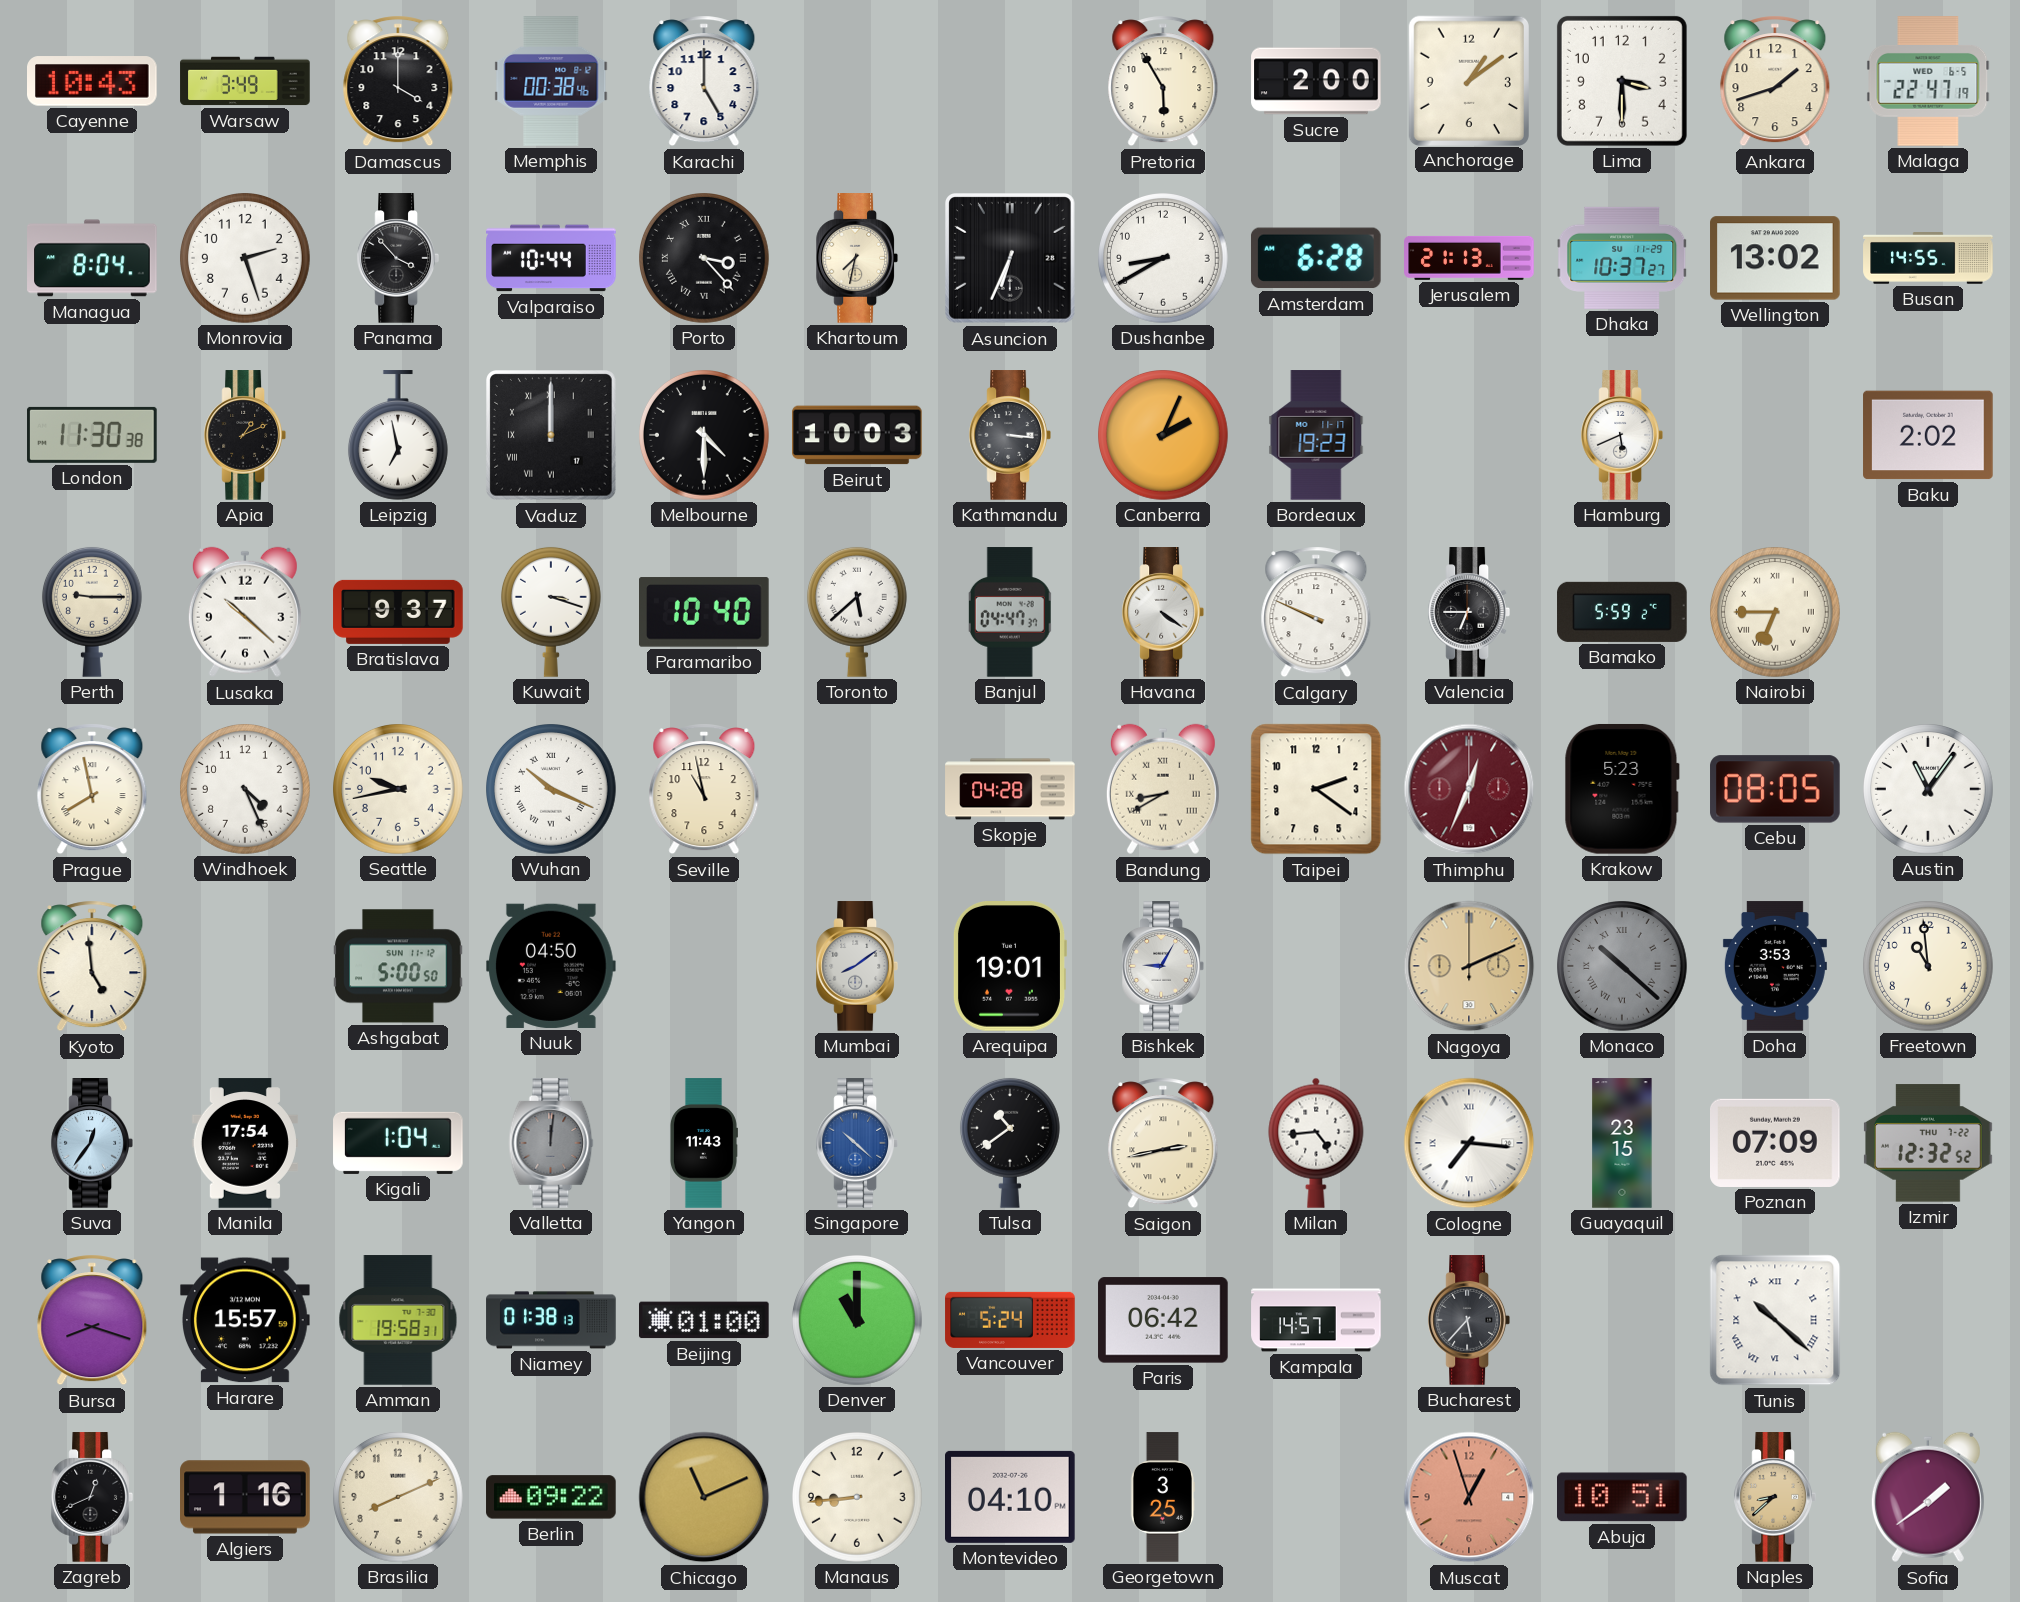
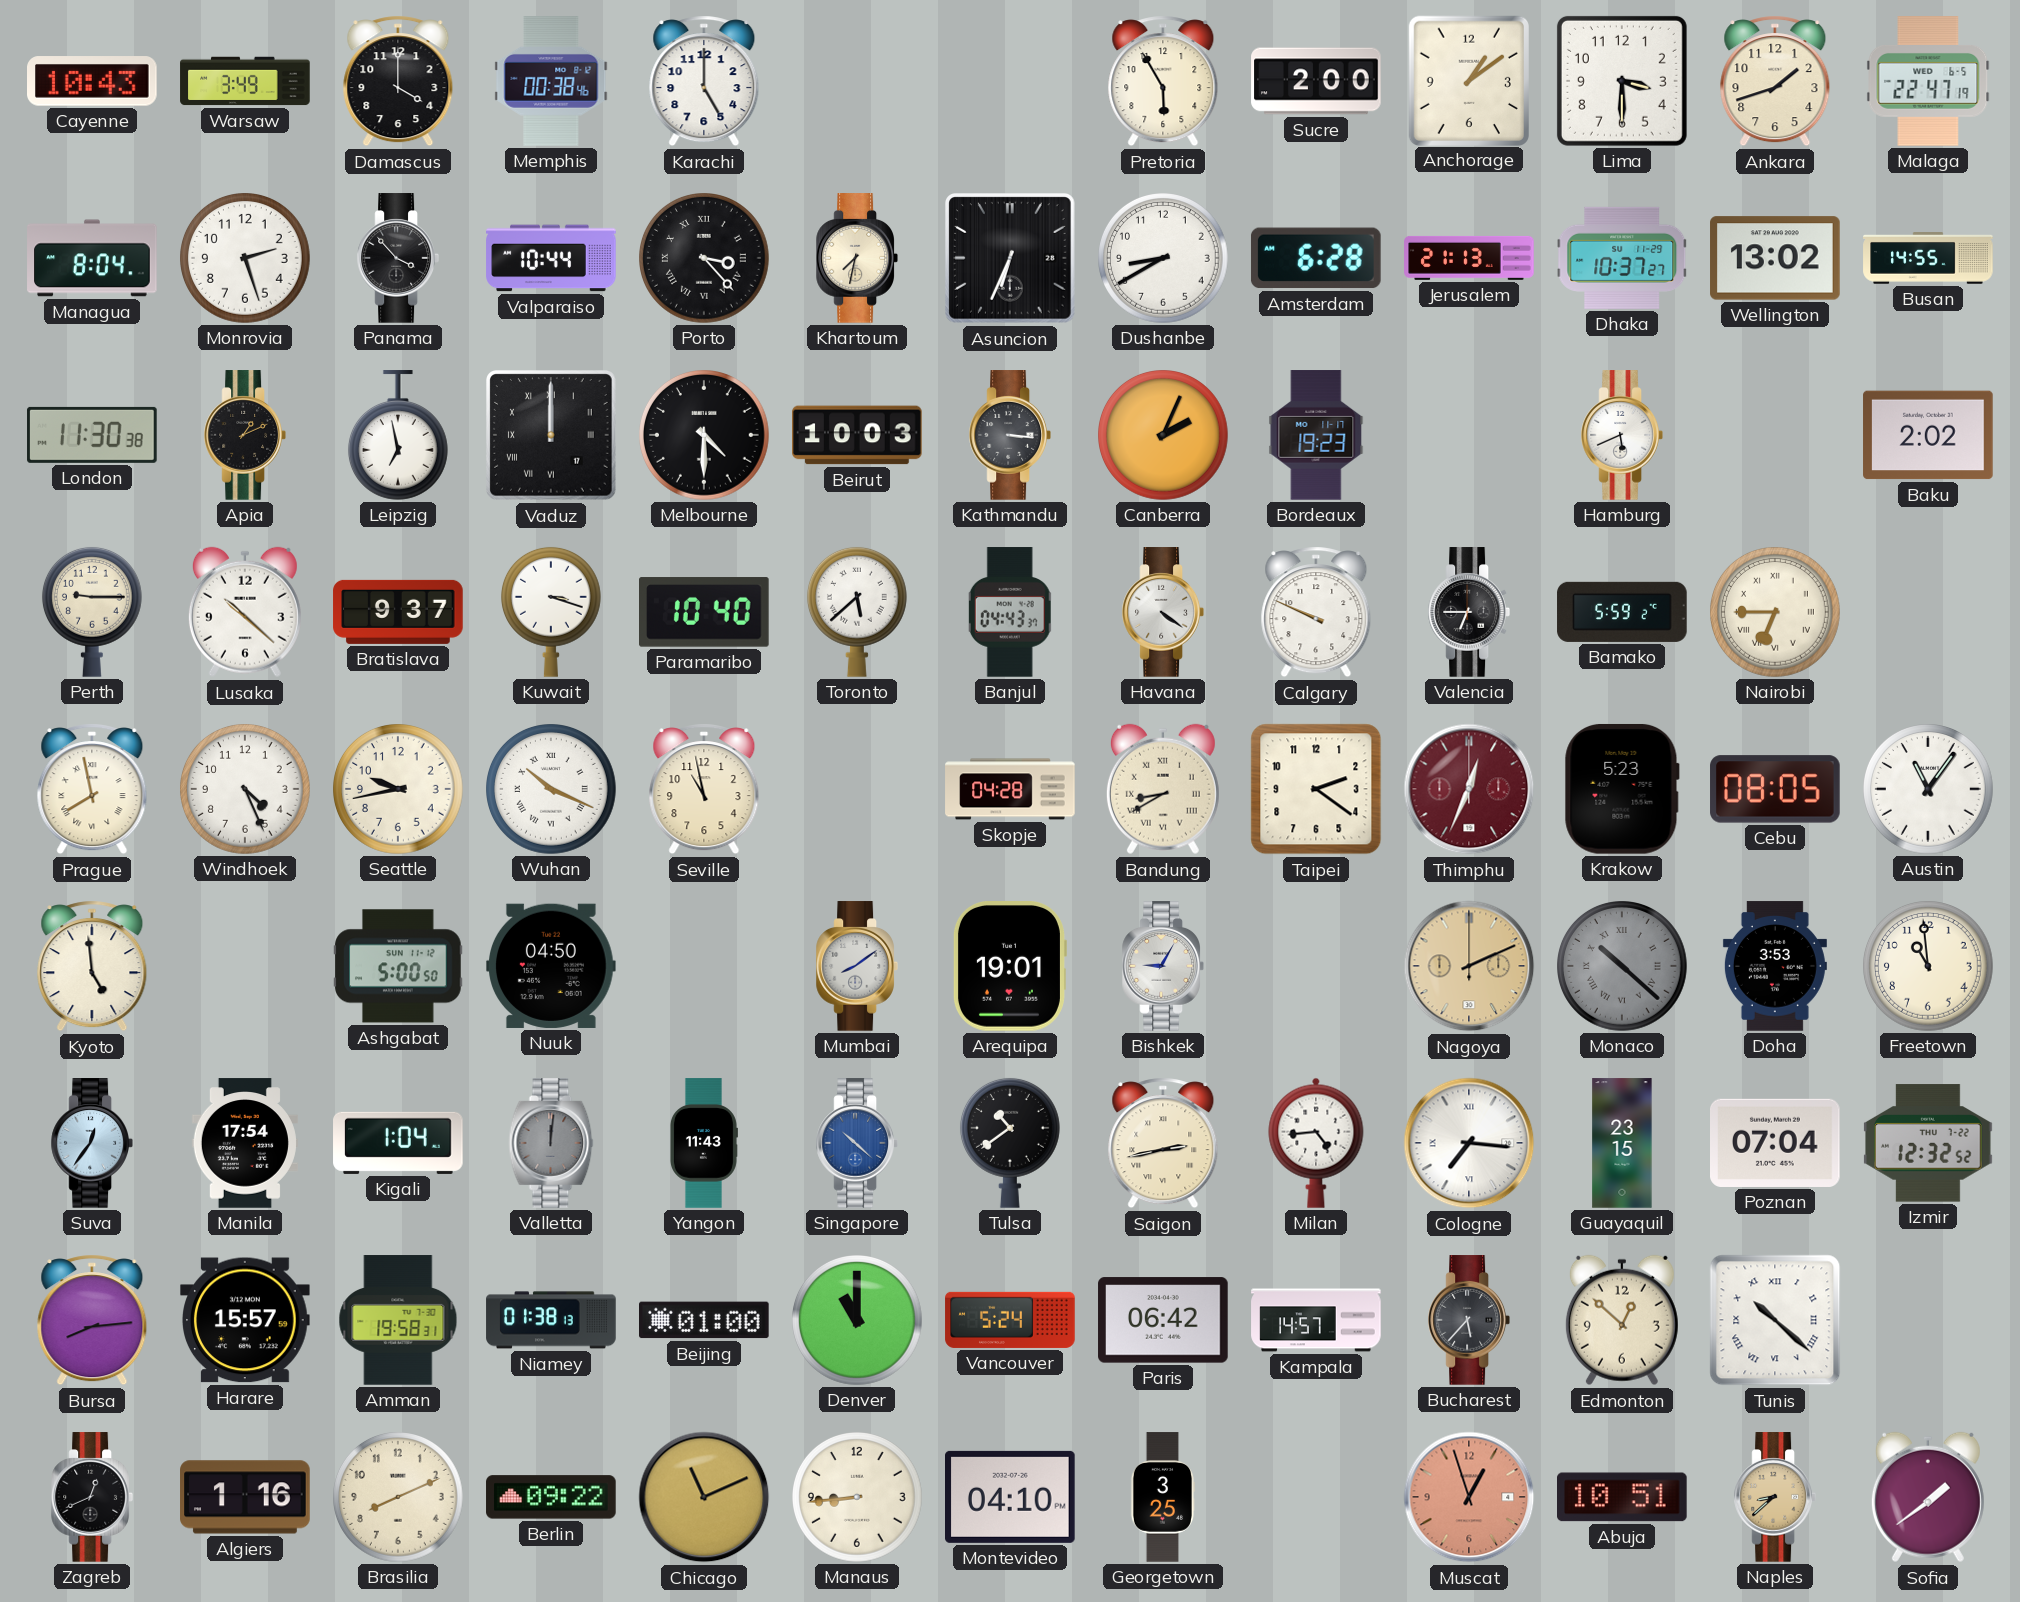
Banjul: 04:47 -> 04:43
Poznan: 07:09 -> 07:04
Bursa: 8:18 -> 8:14
Edmonton: none -> 12:52
